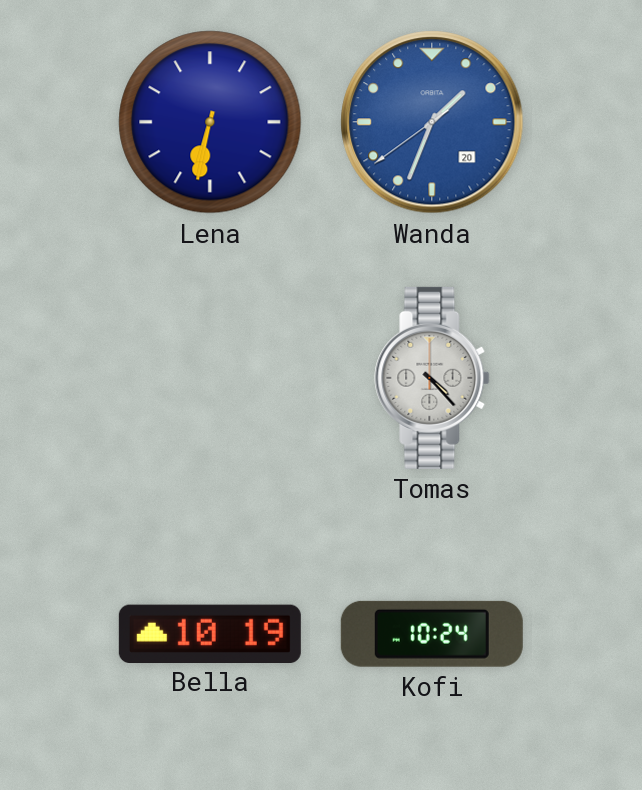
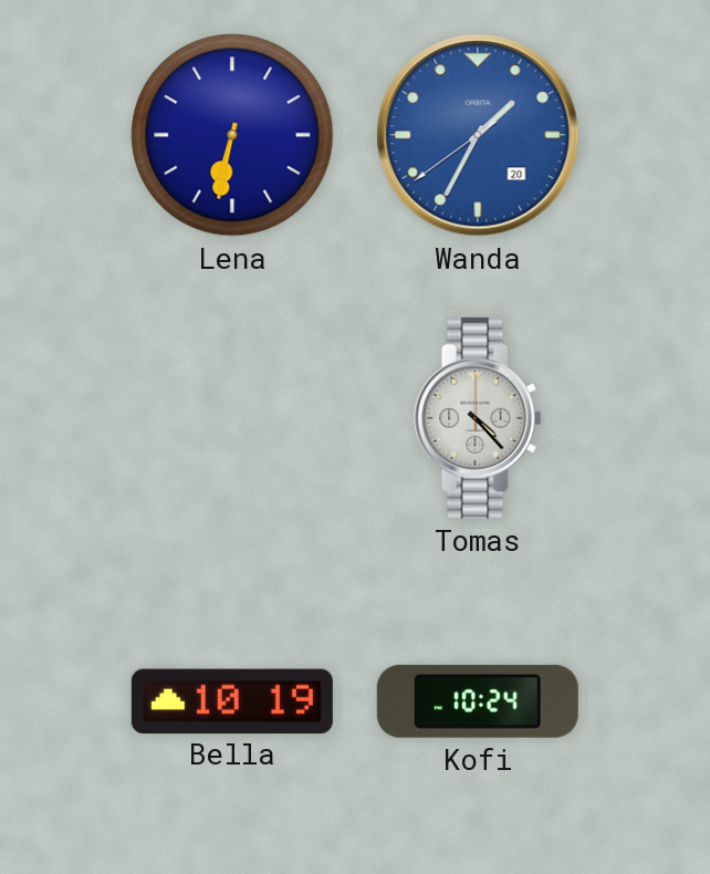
Wanda: 1:33 -> 1:34
